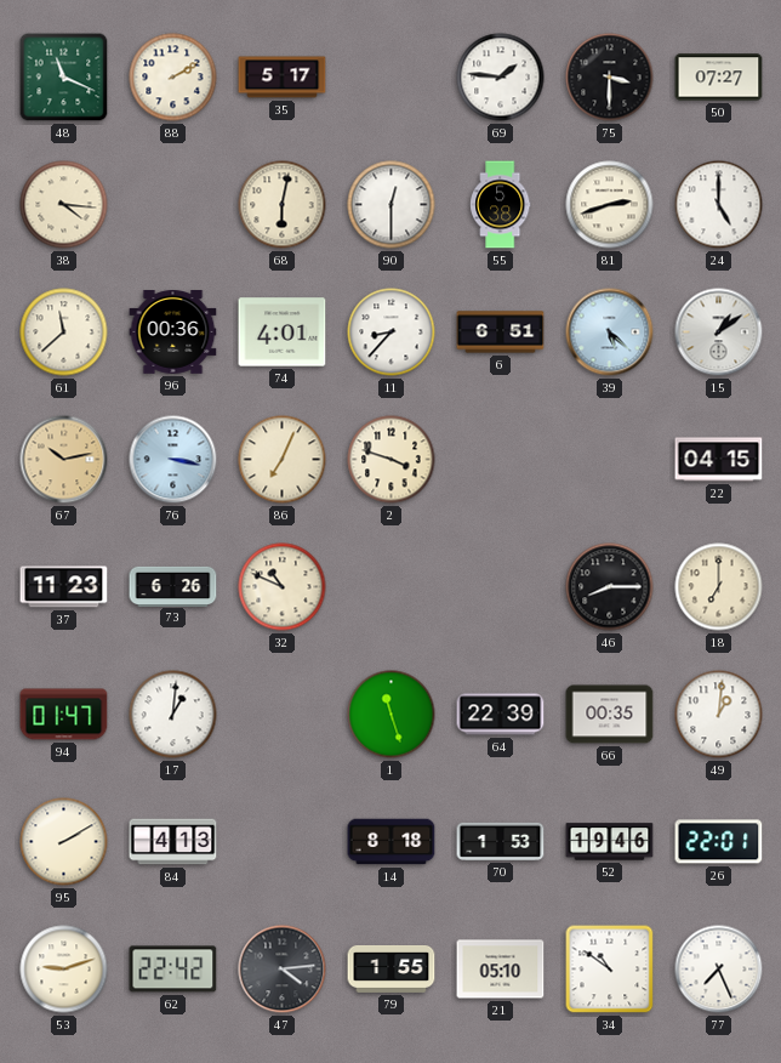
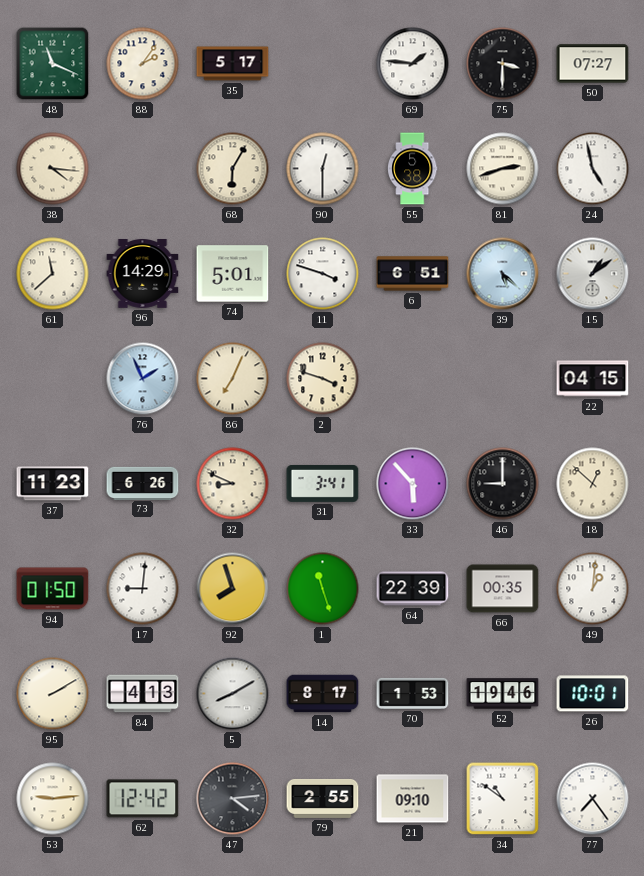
88: 2:10 -> 2:06
68: 6:02 -> 6:05
24: 5:00 -> 4:58
96: 00:36 -> 14:29
74: 4:01 -> 5:01
11: 8:37 -> 3:48
67: 10:13 -> none
76: 3:17 -> 1:56
32: 10:49 -> 8:49
31: none -> 3:41
33: none -> 5:53
46: 8:15 -> 9:00
18: 7:00 -> 12:52
94: 01:47 -> 01:50
17: 1:01 -> 9:01
92: none -> 7:57
5: none -> 8:10
14: 8:18 -> 8:17
26: 22:01 -> 10:01
53: 9:12 -> 9:14
62: 22:42 -> 12:42
79: 1:55 -> 2:55
21: 05:10 -> 09:10
77: 7:26 -> 7:24
